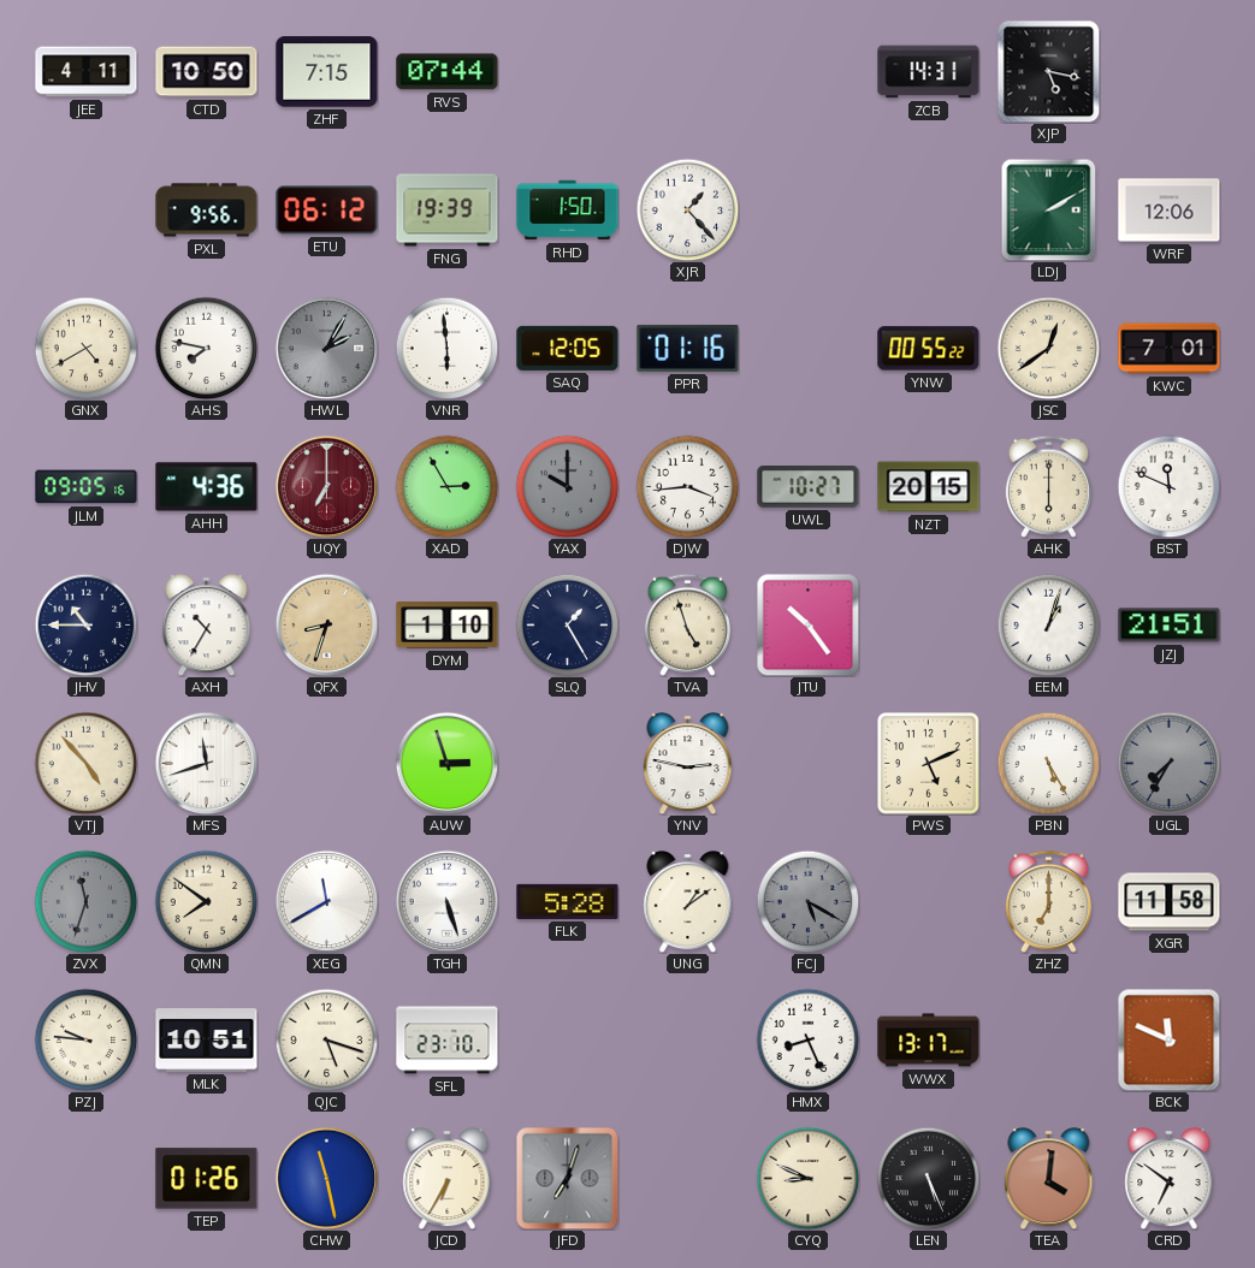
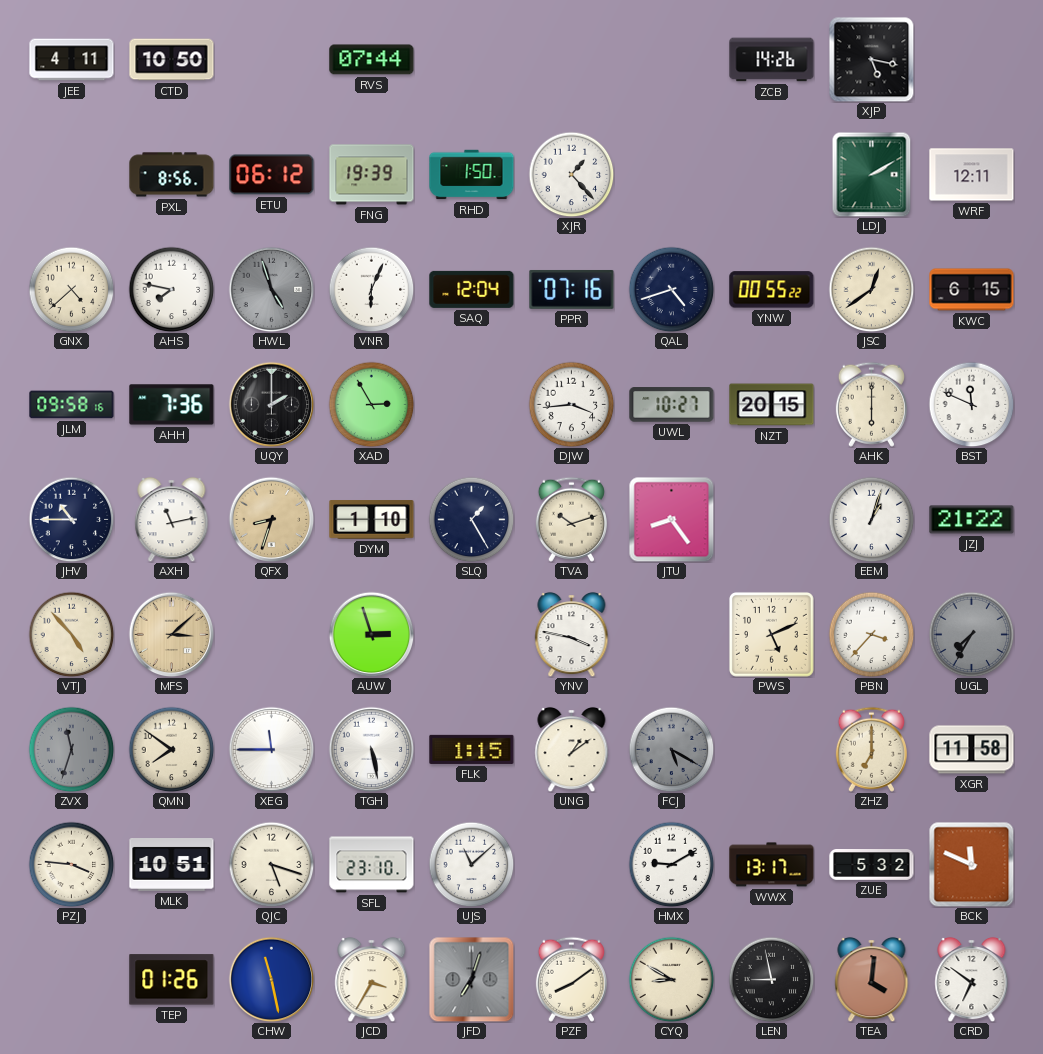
ZHF: 7:15 -> none
ZCB: 14:31 -> 14:26
PXL: 9:56 -> 8:56
WRF: 12:06 -> 12:11
GNX: 4:40 -> 4:38
HWL: 2:05 -> 4:57
VNR: 5:59 -> 6:04
SAQ: 12:05 -> 12:04
PPR: 01:16 -> 07:16
QAL: none -> 4:42
KWC: 7:01 -> 6:15
JLM: 09:05 -> 09:58
AHH: 4:36 -> 7:36
UQY: 7:00 -> 2:00
UQY dial: burgundy -> black
YAX: 10:00 -> none
AXH: 10:35 -> 11:13
TVA: 4:57 -> 10:12
JTU: 10:24 -> 8:24
JZJ: 21:51 -> 21:22
MFS: 11:42 -> 3:08
MFS dial: white -> champagne
YNV: 2:47 -> 3:47
PBN: 5:25 -> 3:37
XEG: 11:40 -> 11:45
TGH: 5:27 -> 5:28
FLK: 5:28 -> 1:15
PZJ: 9:46 -> 3:46
UJS: none -> 11:08
HMX: 8:26 -> 9:10
ZUE: none -> 5:32
JCD: 6:35 -> 3:35
PZF: none -> 8:09
CYQ: 8:49 -> 8:50
LEN: 5:26 -> 8:58
